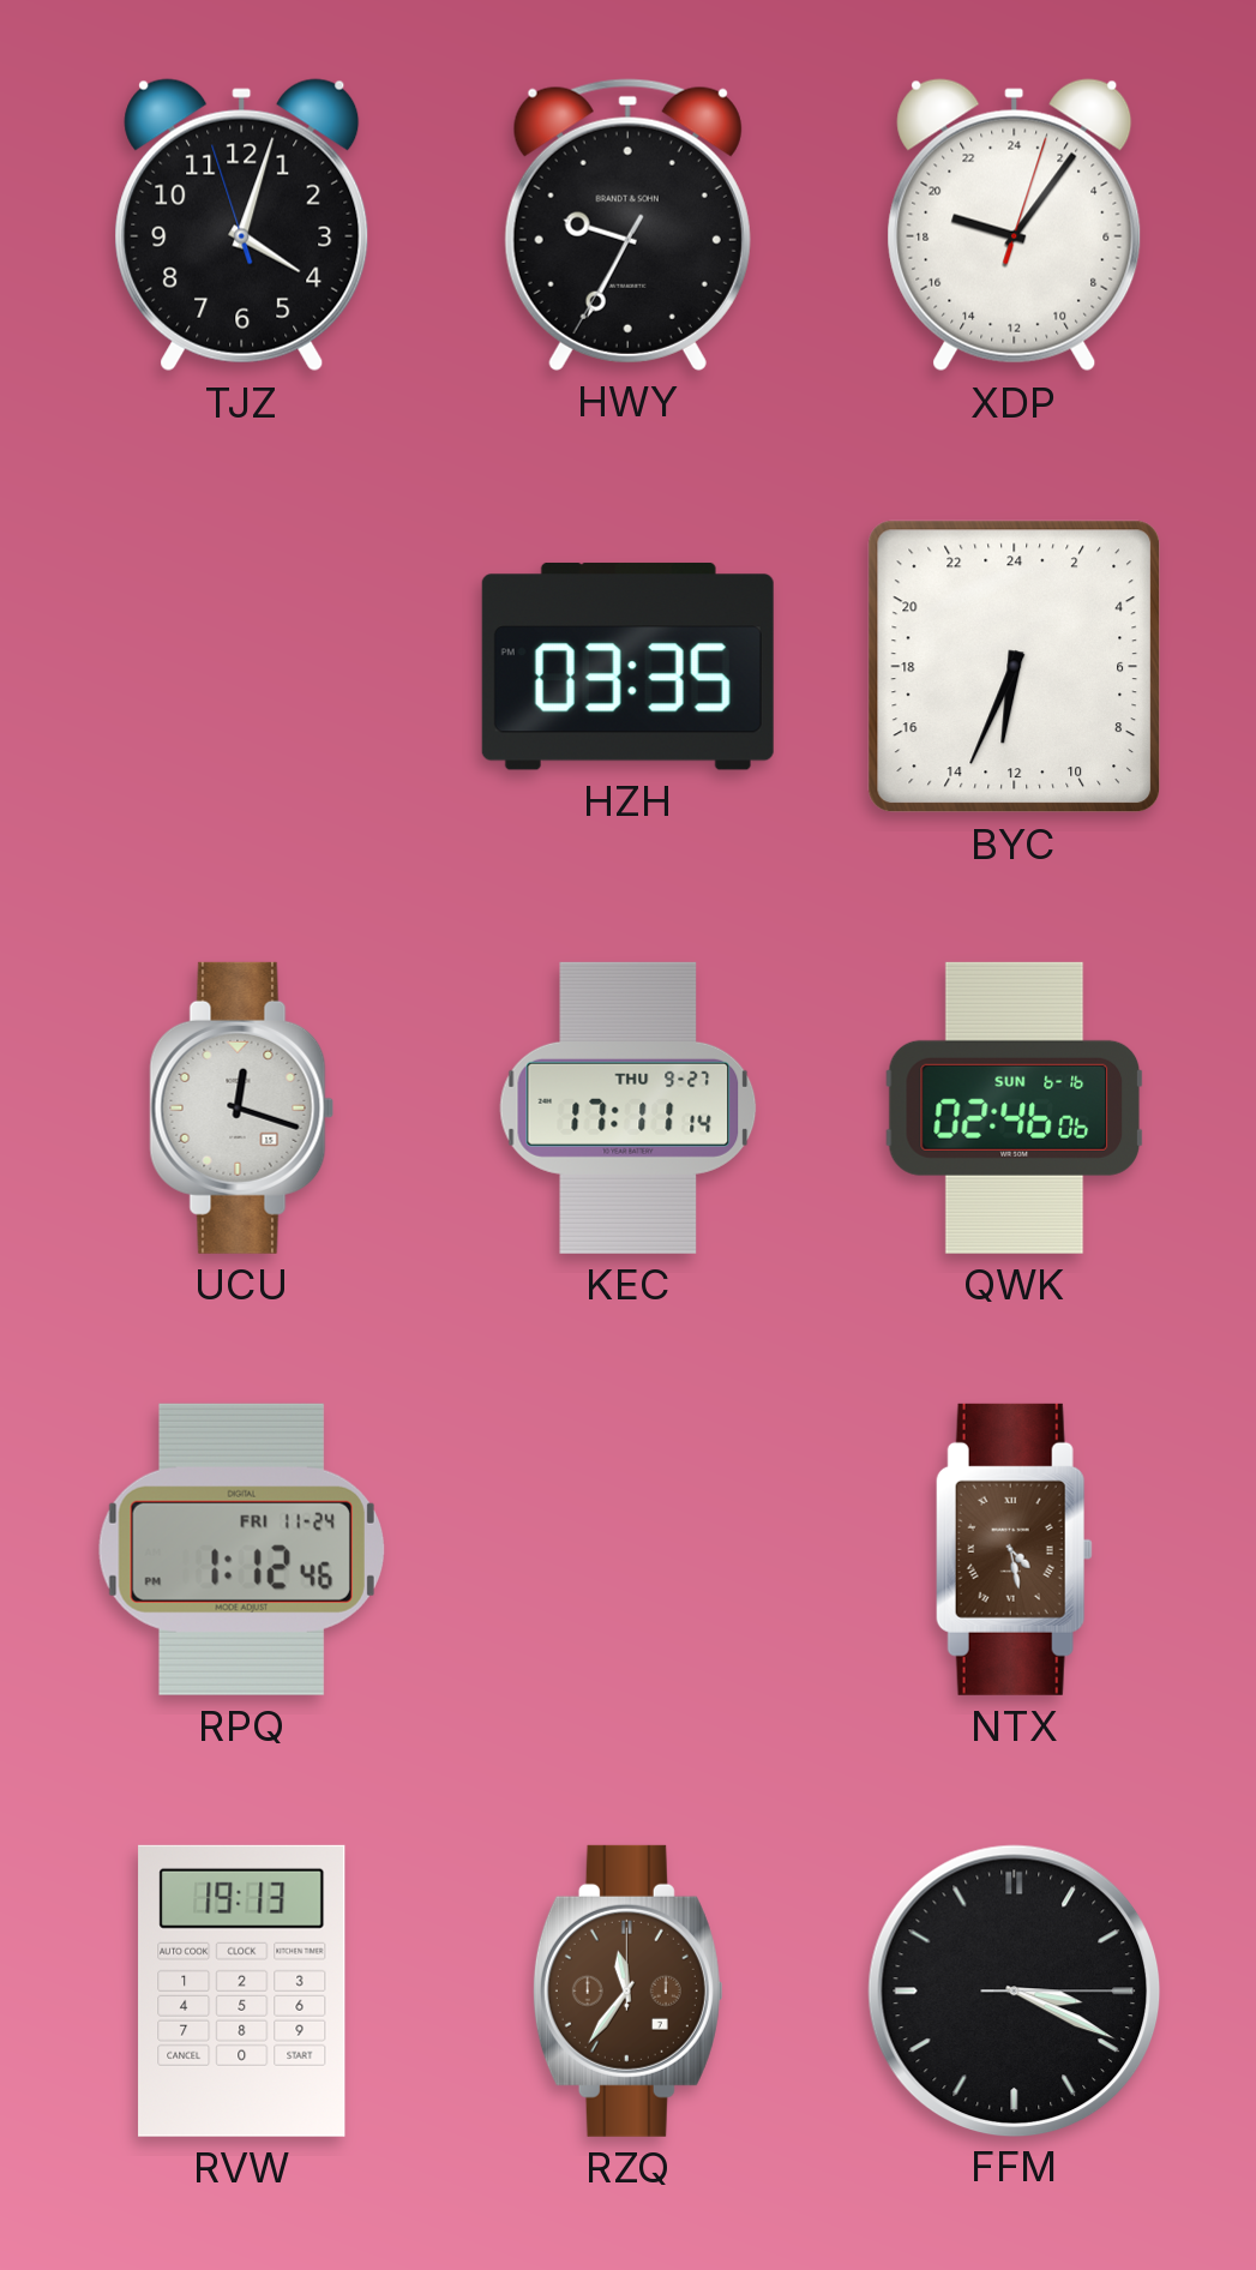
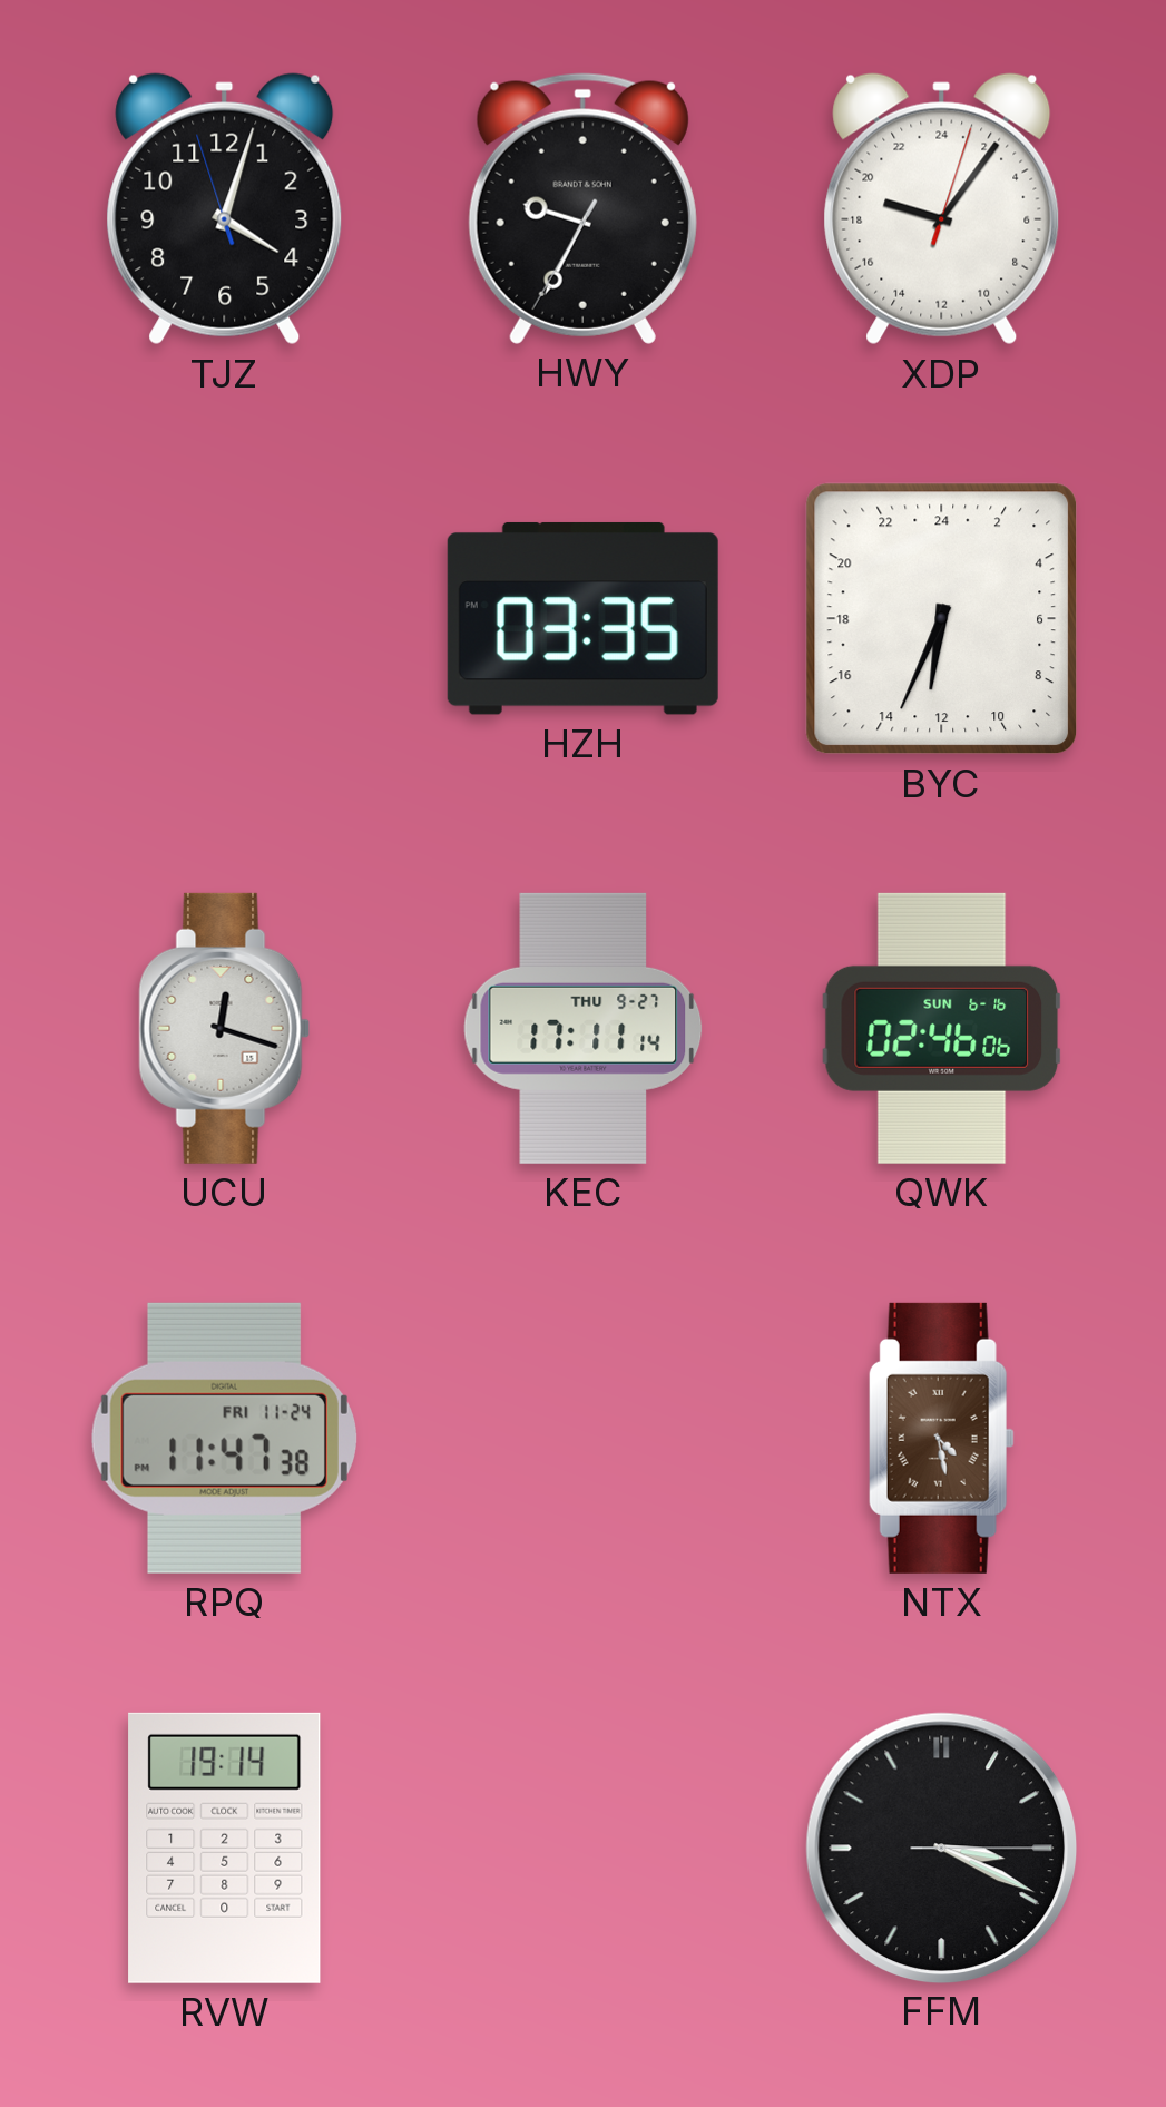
RPQ: 1:12 -> 11:47
RVW: 19:13 -> 19:14
RZQ: 11:36 -> none
